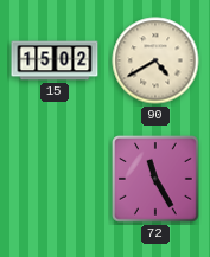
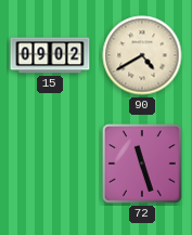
15: 15:02 -> 09:02
72: 11:25 -> 11:27
